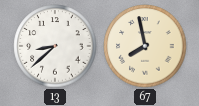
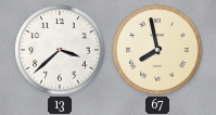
13: 8:38 -> 3:38
